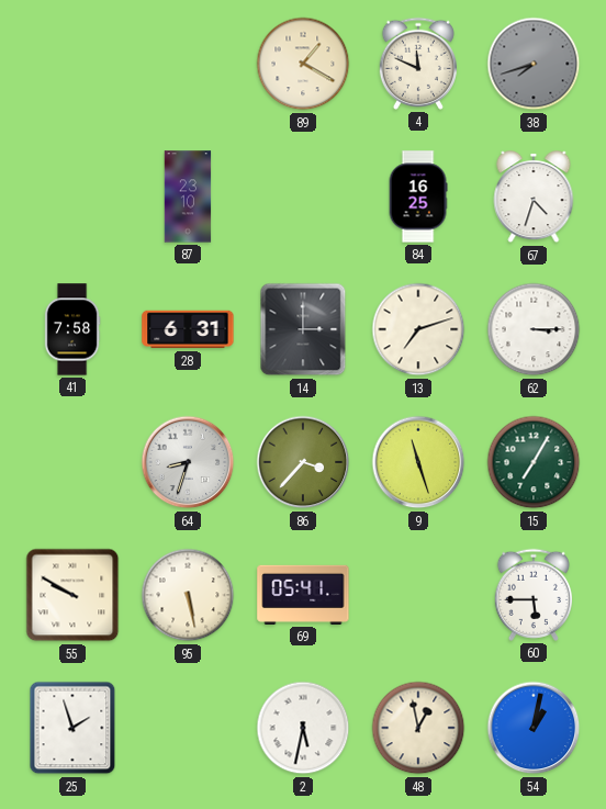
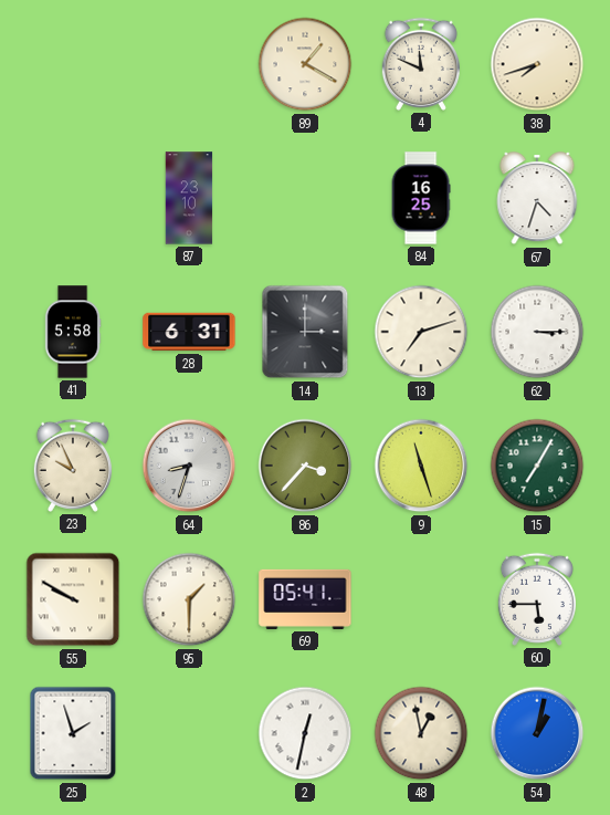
38 dial: grey -> cream
41: 7:58 -> 5:58
23: none -> 9:56
95: 5:28 -> 1:30
2: 5:32 -> 12:32
